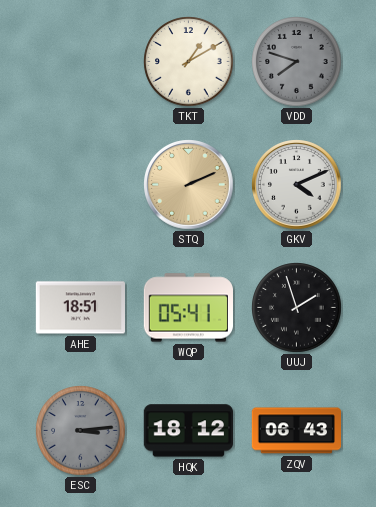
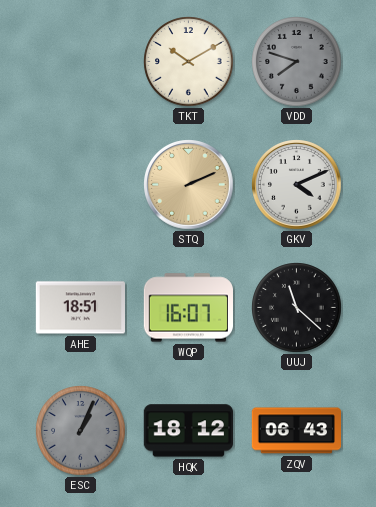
TKT: 1:10 -> 10:10
WQP: 05:41 -> 16:07
UUJ: 1:57 -> 11:22
ESC: 3:14 -> 1:04
